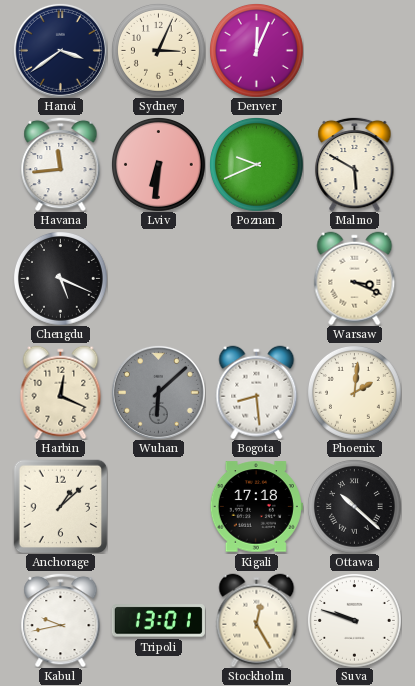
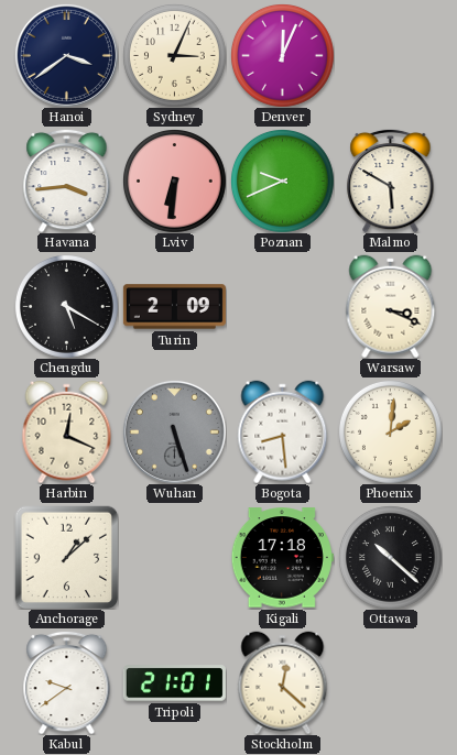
Havana: 11:44 -> 3:44
Chengdu: 5:19 -> 5:20
Turin: none -> 2:09
Wuhan: 6:08 -> 5:27
Kabul: 9:43 -> 9:39
Tripoli: 13:01 -> 21:01
Stockholm: 12:25 -> 12:22
Suva: 9:48 -> none
